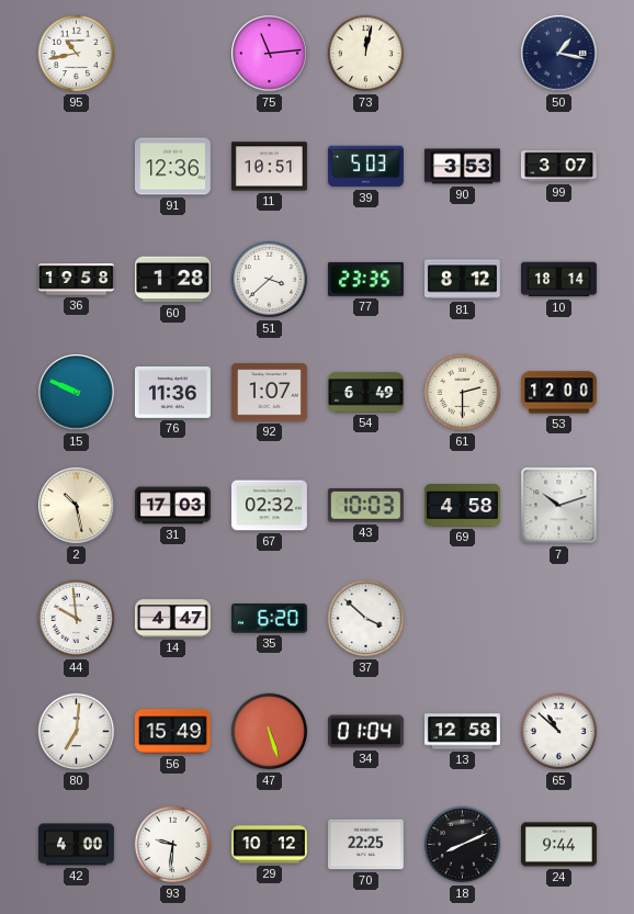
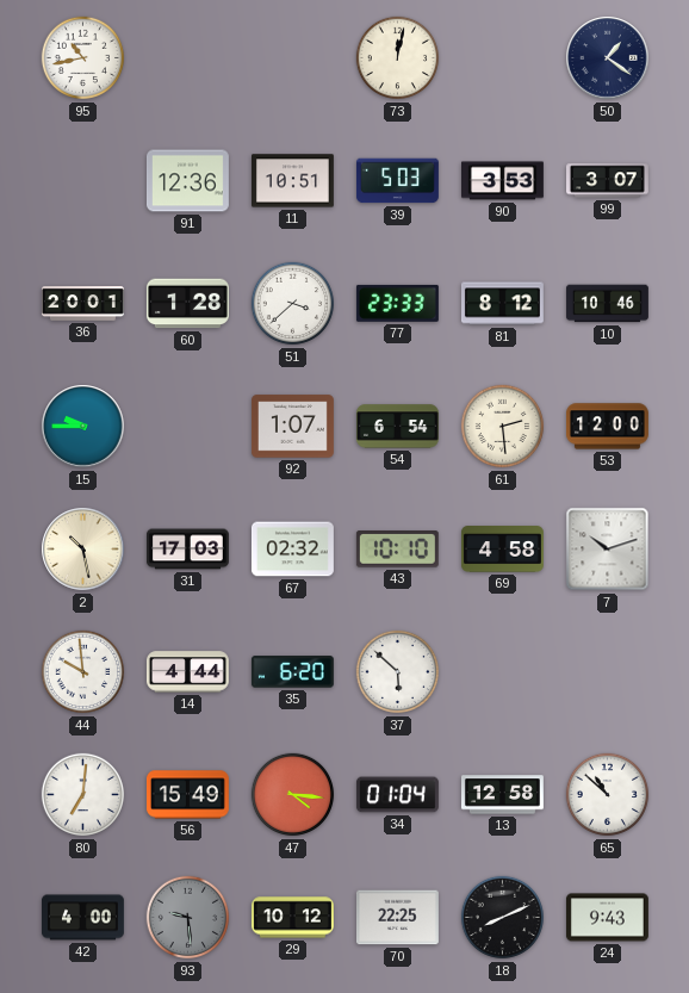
75: 11:14 -> none
50: 1:17 -> 1:21
36: 19:58 -> 20:01
77: 23:35 -> 23:33
10: 18:14 -> 10:46
15: 9:49 -> 9:45
76: 11:36 -> none
54: 6:49 -> 6:54
61: 2:30 -> 2:29
43: 10:03 -> 10:10
14: 4:47 -> 4:44
37: 3:52 -> 5:52
47: 5:27 -> 4:16
93: 9:31 -> 9:29
93 dial: white -> grey
24: 9:44 -> 9:43
